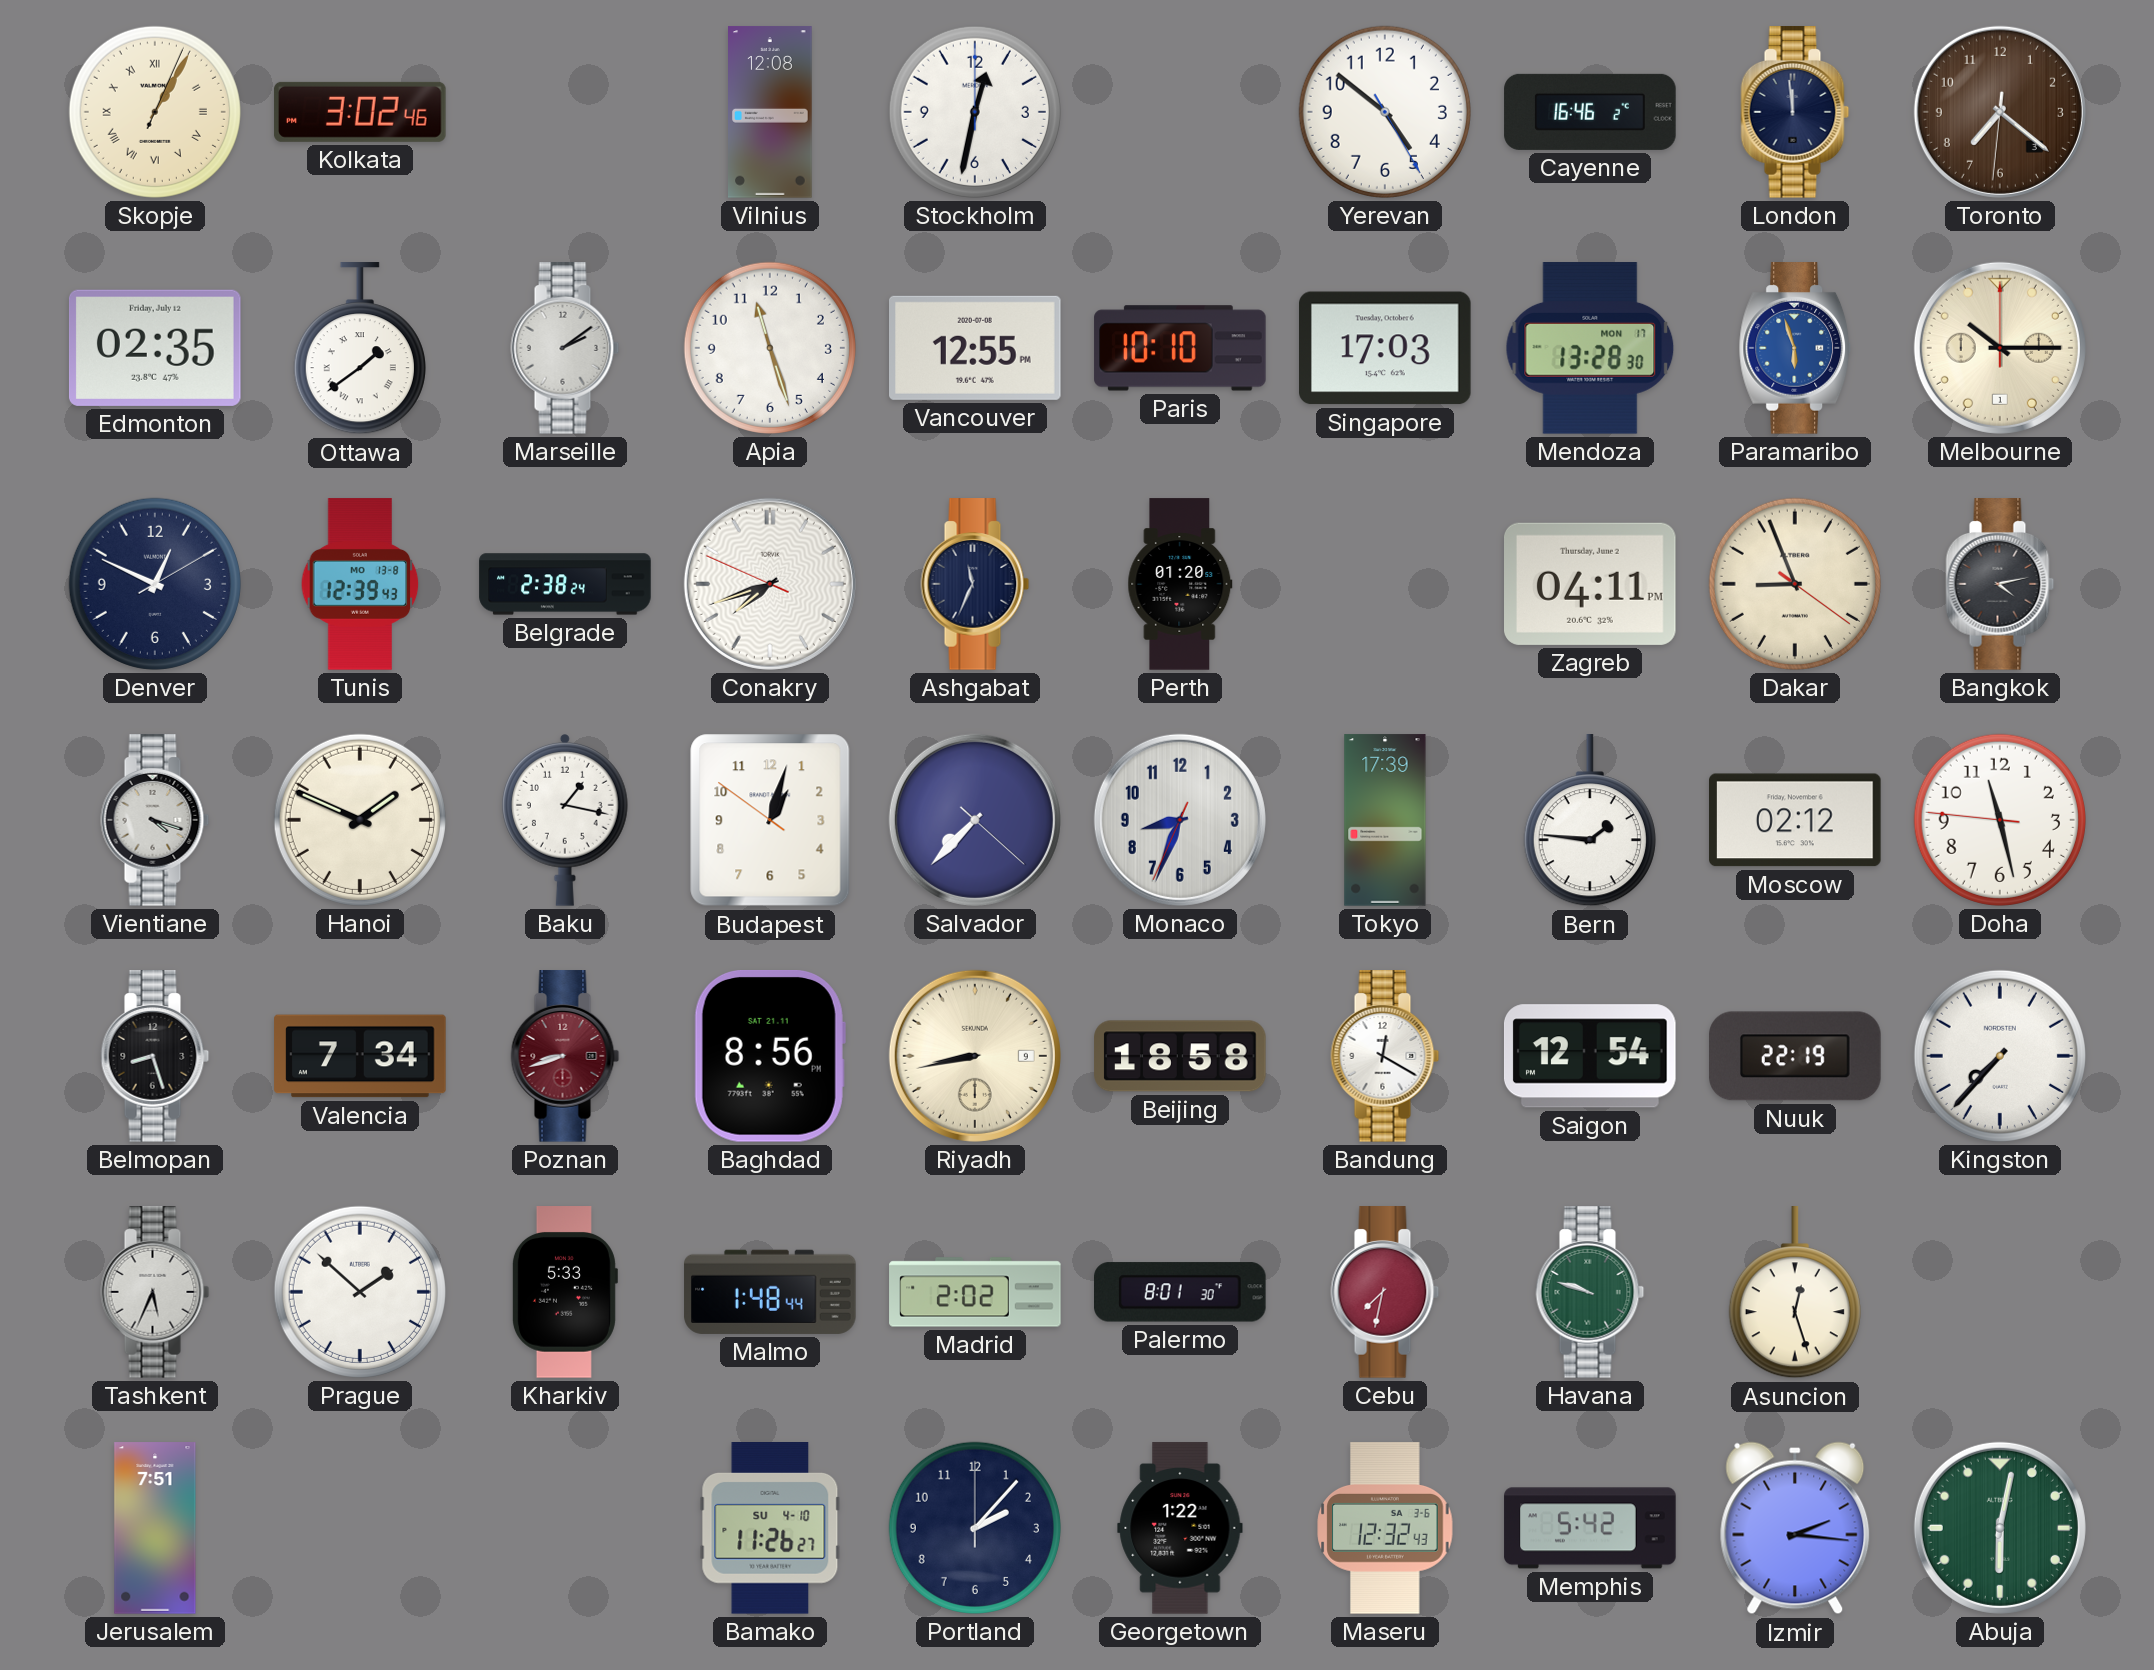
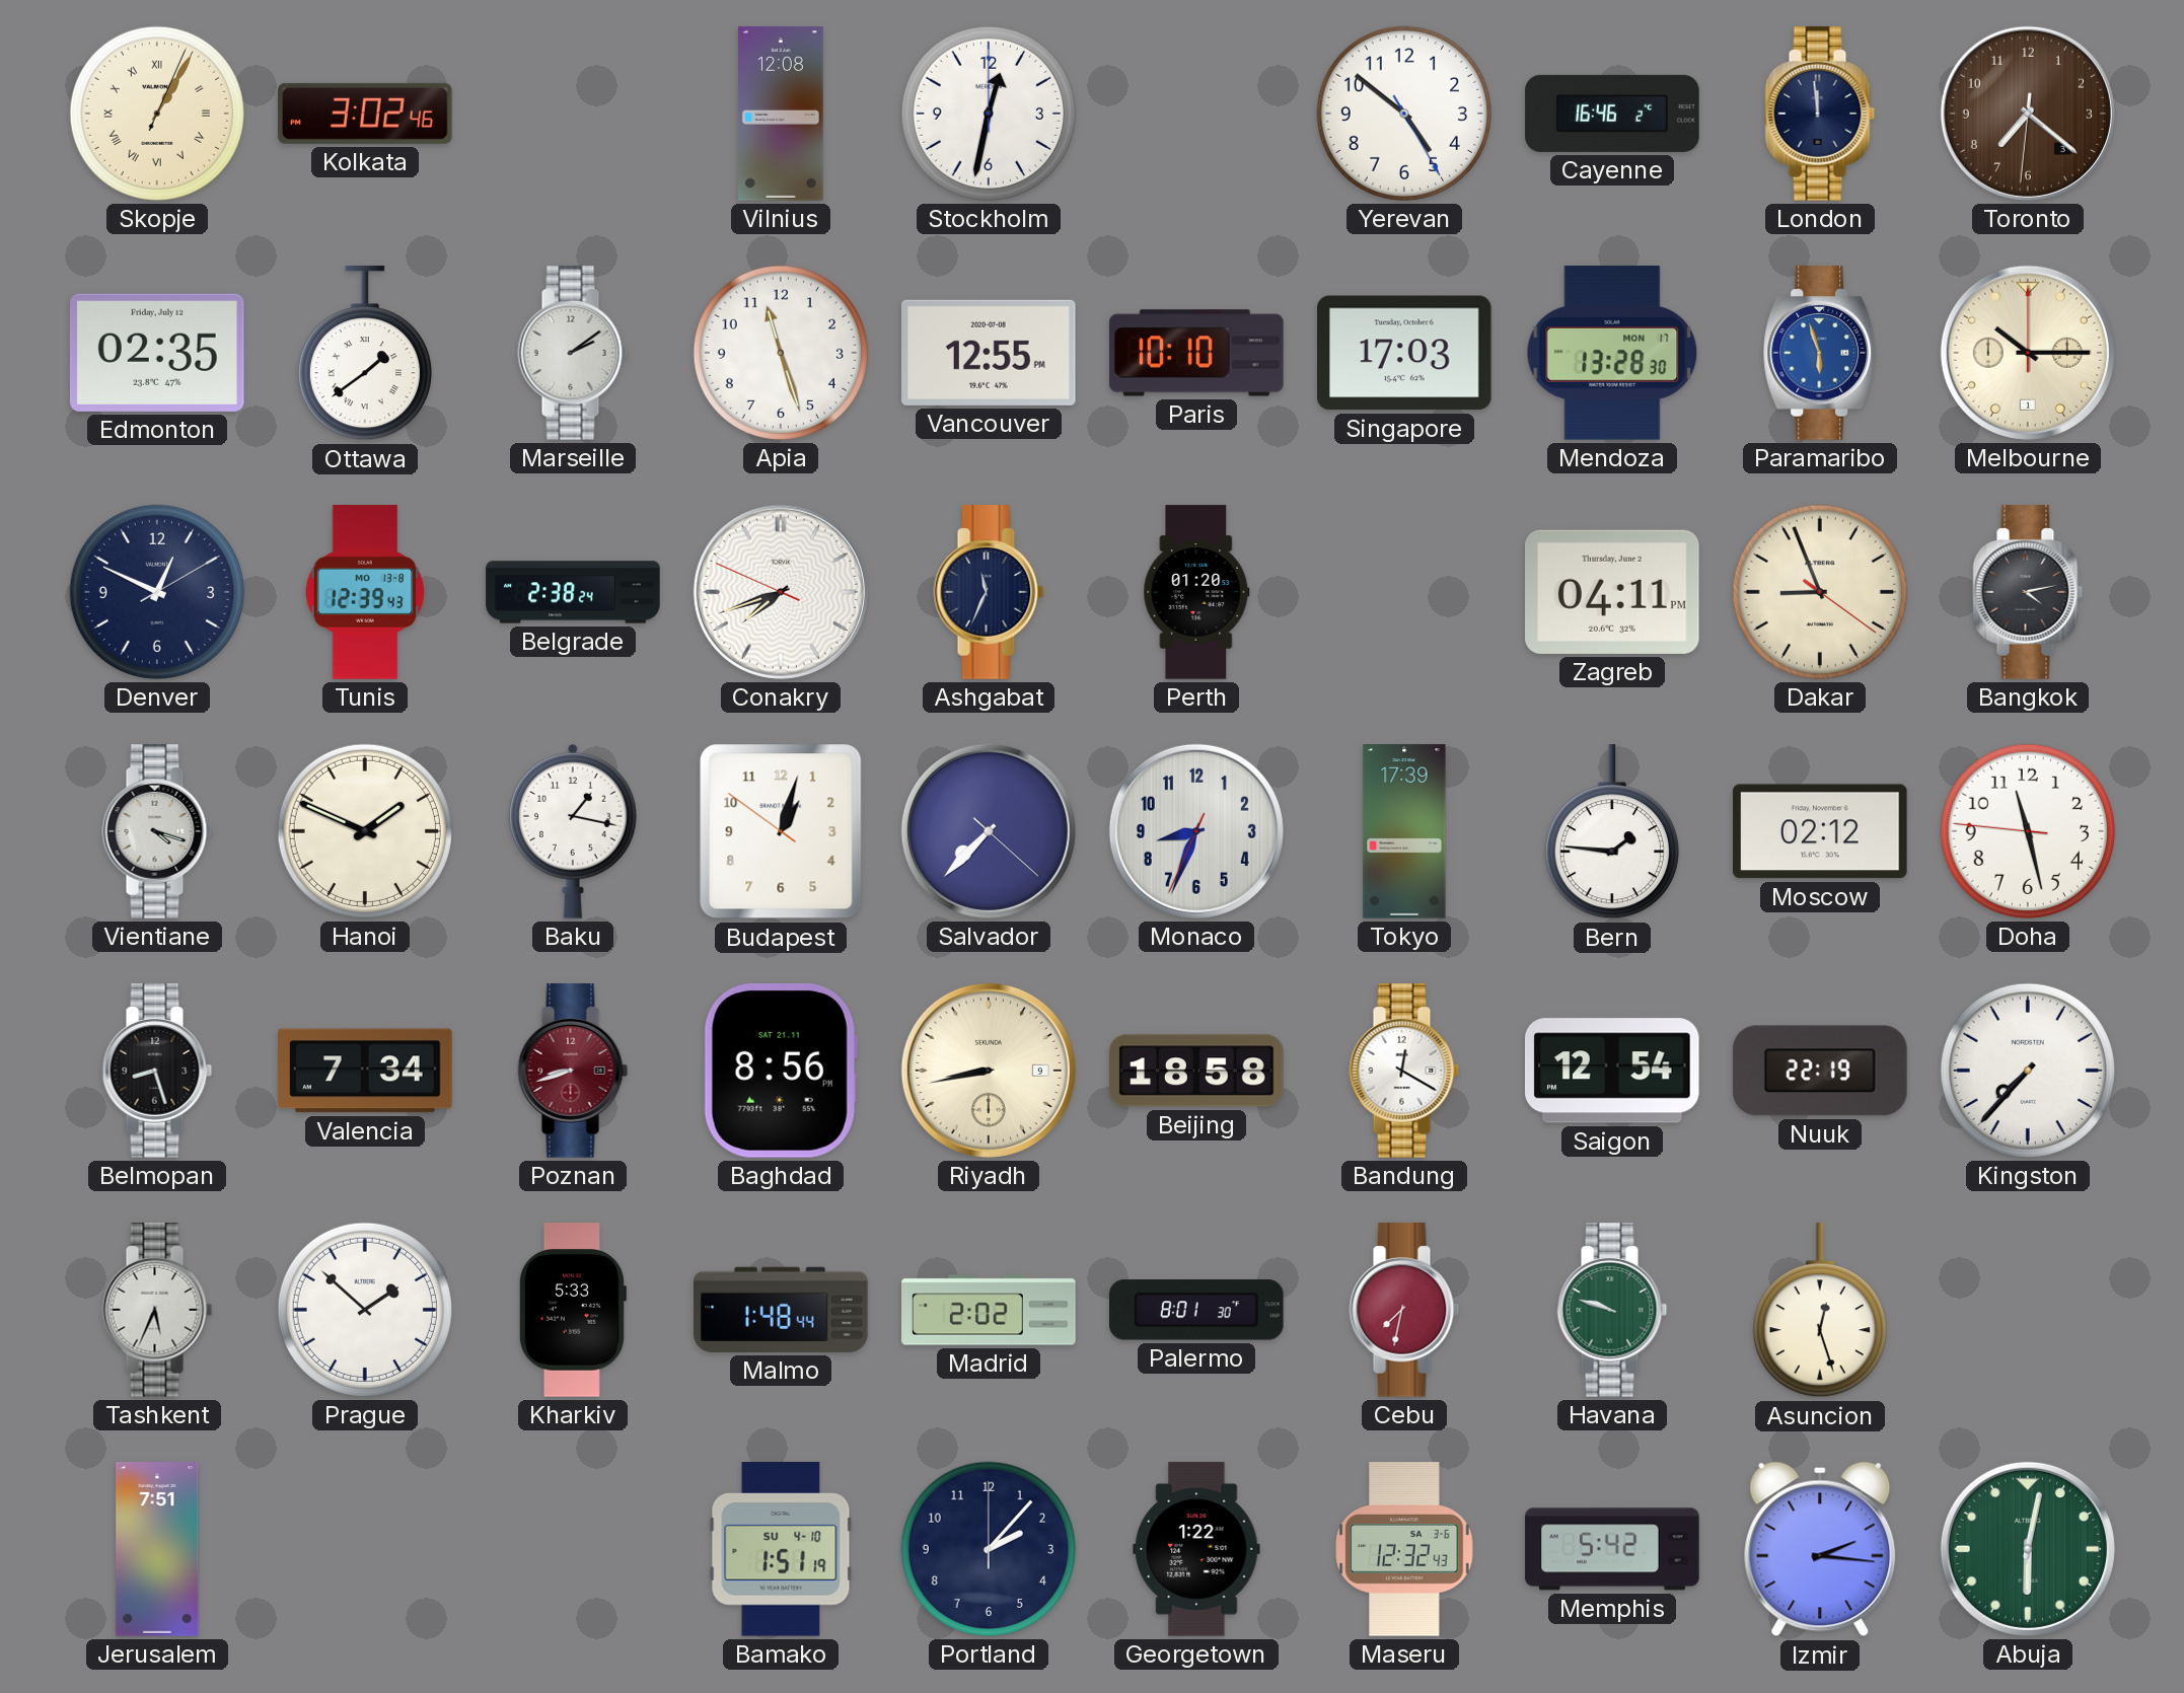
Bamako: 11:26 -> 1:51
